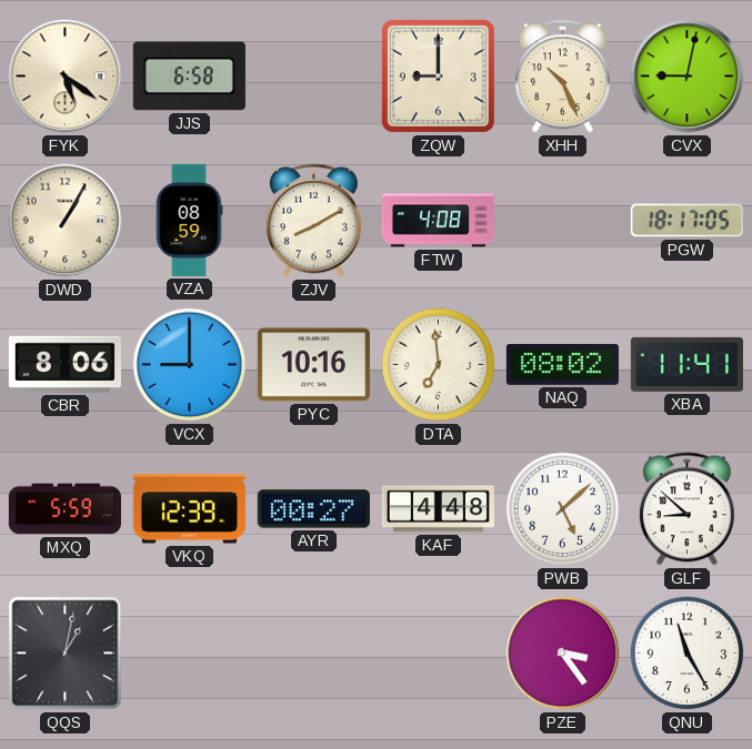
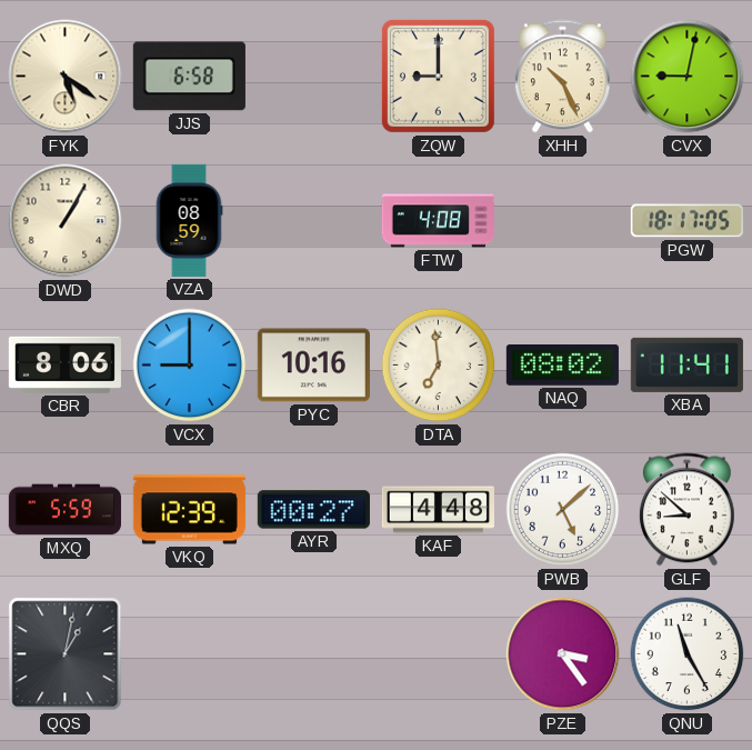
ZJV: 8:10 -> none
